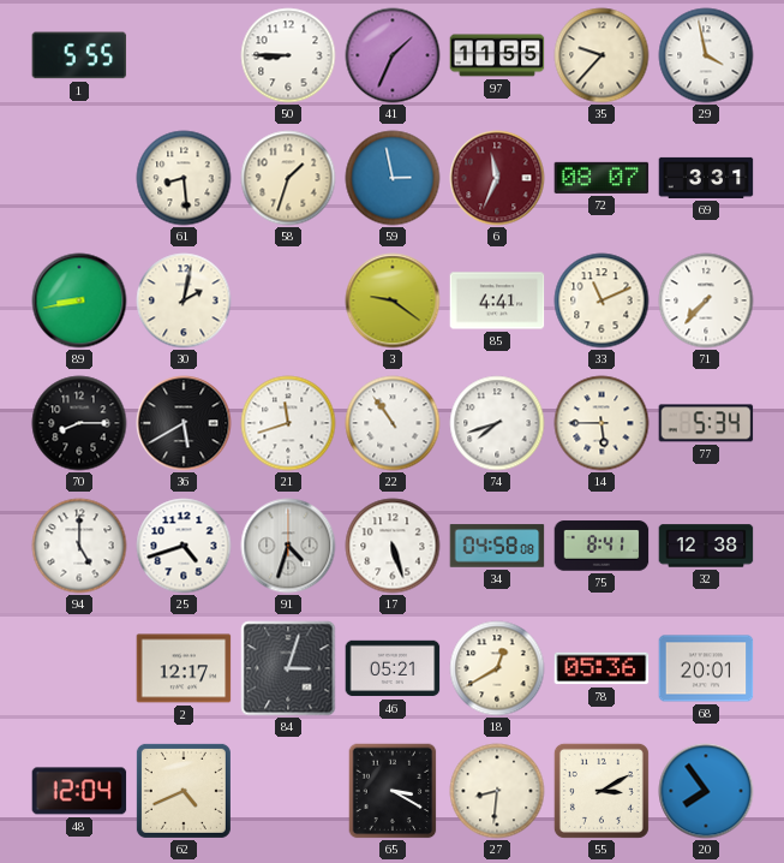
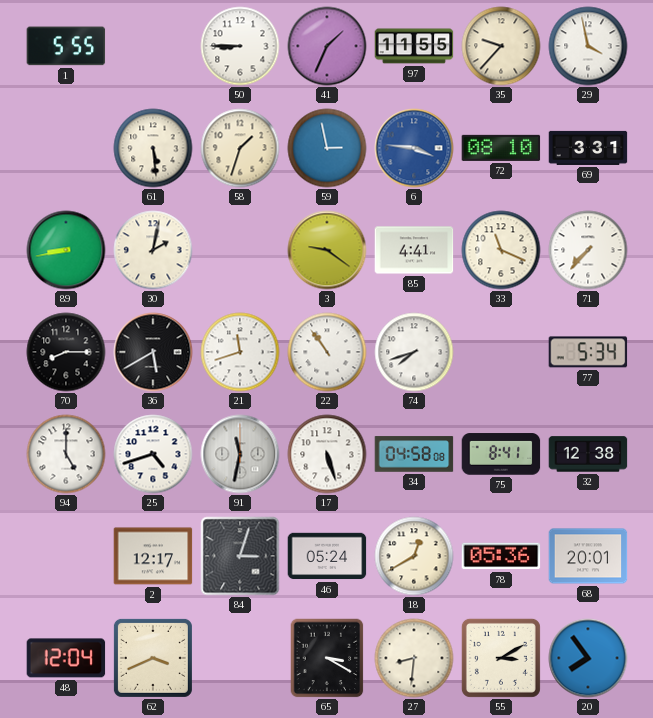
61: 8:29 -> 5:29
6: 11:34 -> 3:46
6 dial: burgundy -> blue
72: 08:07 -> 08:10
33: 11:11 -> 11:19
14: 5:45 -> none
91: 4:33 -> 11:32
46: 05:21 -> 05:24
62: 4:41 -> 3:41
